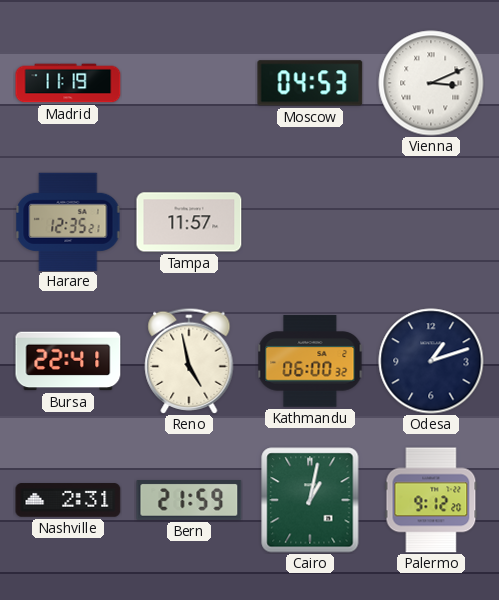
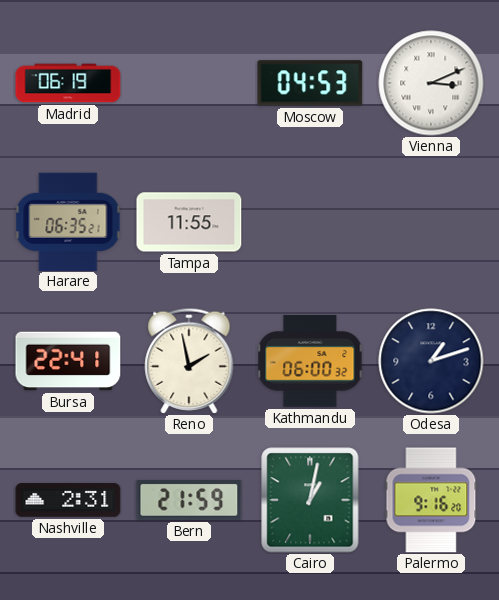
Madrid: 11:19 -> 06:19
Harare: 12:35 -> 06:35
Tampa: 11:57 -> 11:55
Reno: 4:58 -> 1:58
Palermo: 9:12 -> 9:16
